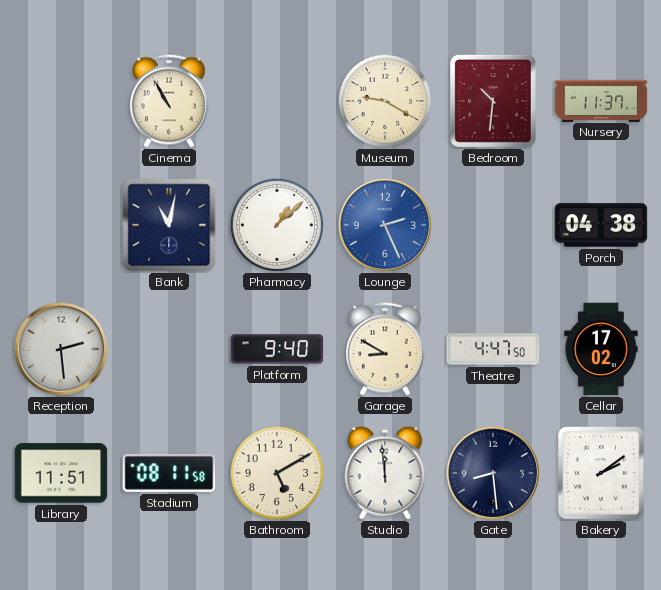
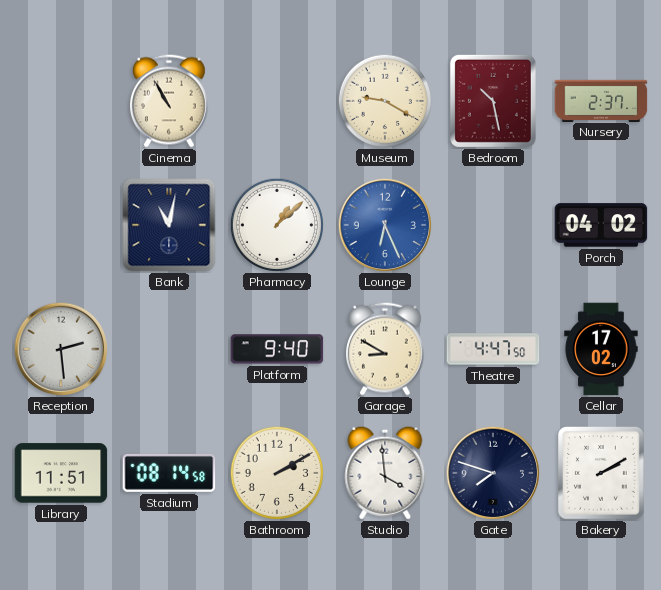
Bedroom: 10:31 -> 10:28
Nursery: 11:37 -> 2:37
Lounge: 2:26 -> 6:26
Porch: 04:38 -> 04:02
Stadium: 08:11 -> 08:14
Bathroom: 5:10 -> 2:10
Studio: 11:59 -> 3:59
Gate: 8:29 -> 7:48
Bakery: 2:09 -> 2:10
